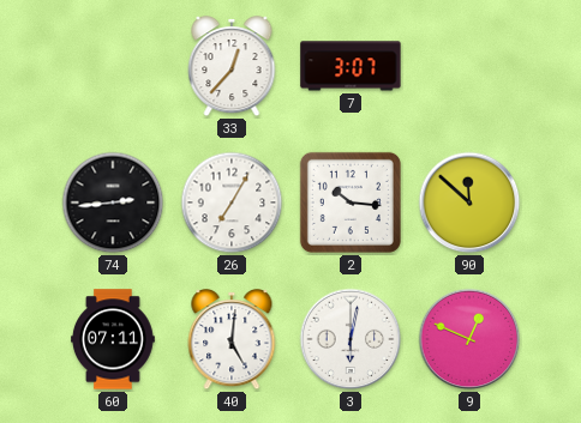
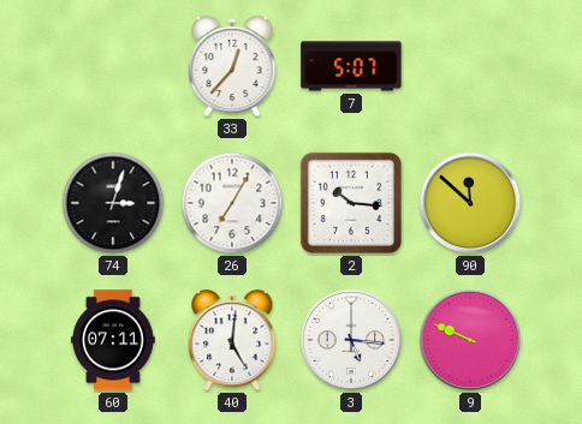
7: 3:07 -> 5:07
74: 2:44 -> 3:03
3: 6:02 -> 5:16
9: 12:49 -> 9:49
